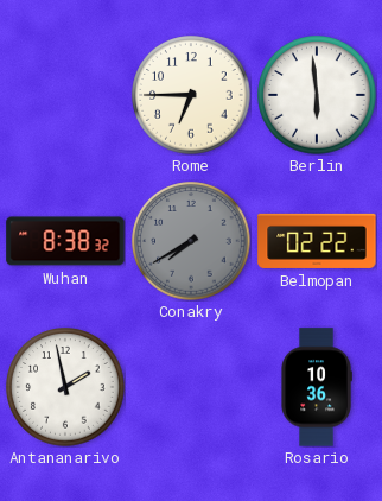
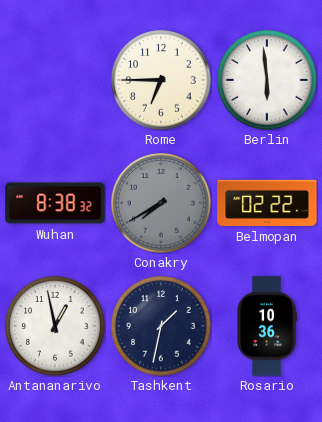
Antananarivo: 1:58 -> 12:58
Tashkent: none -> 1:32
